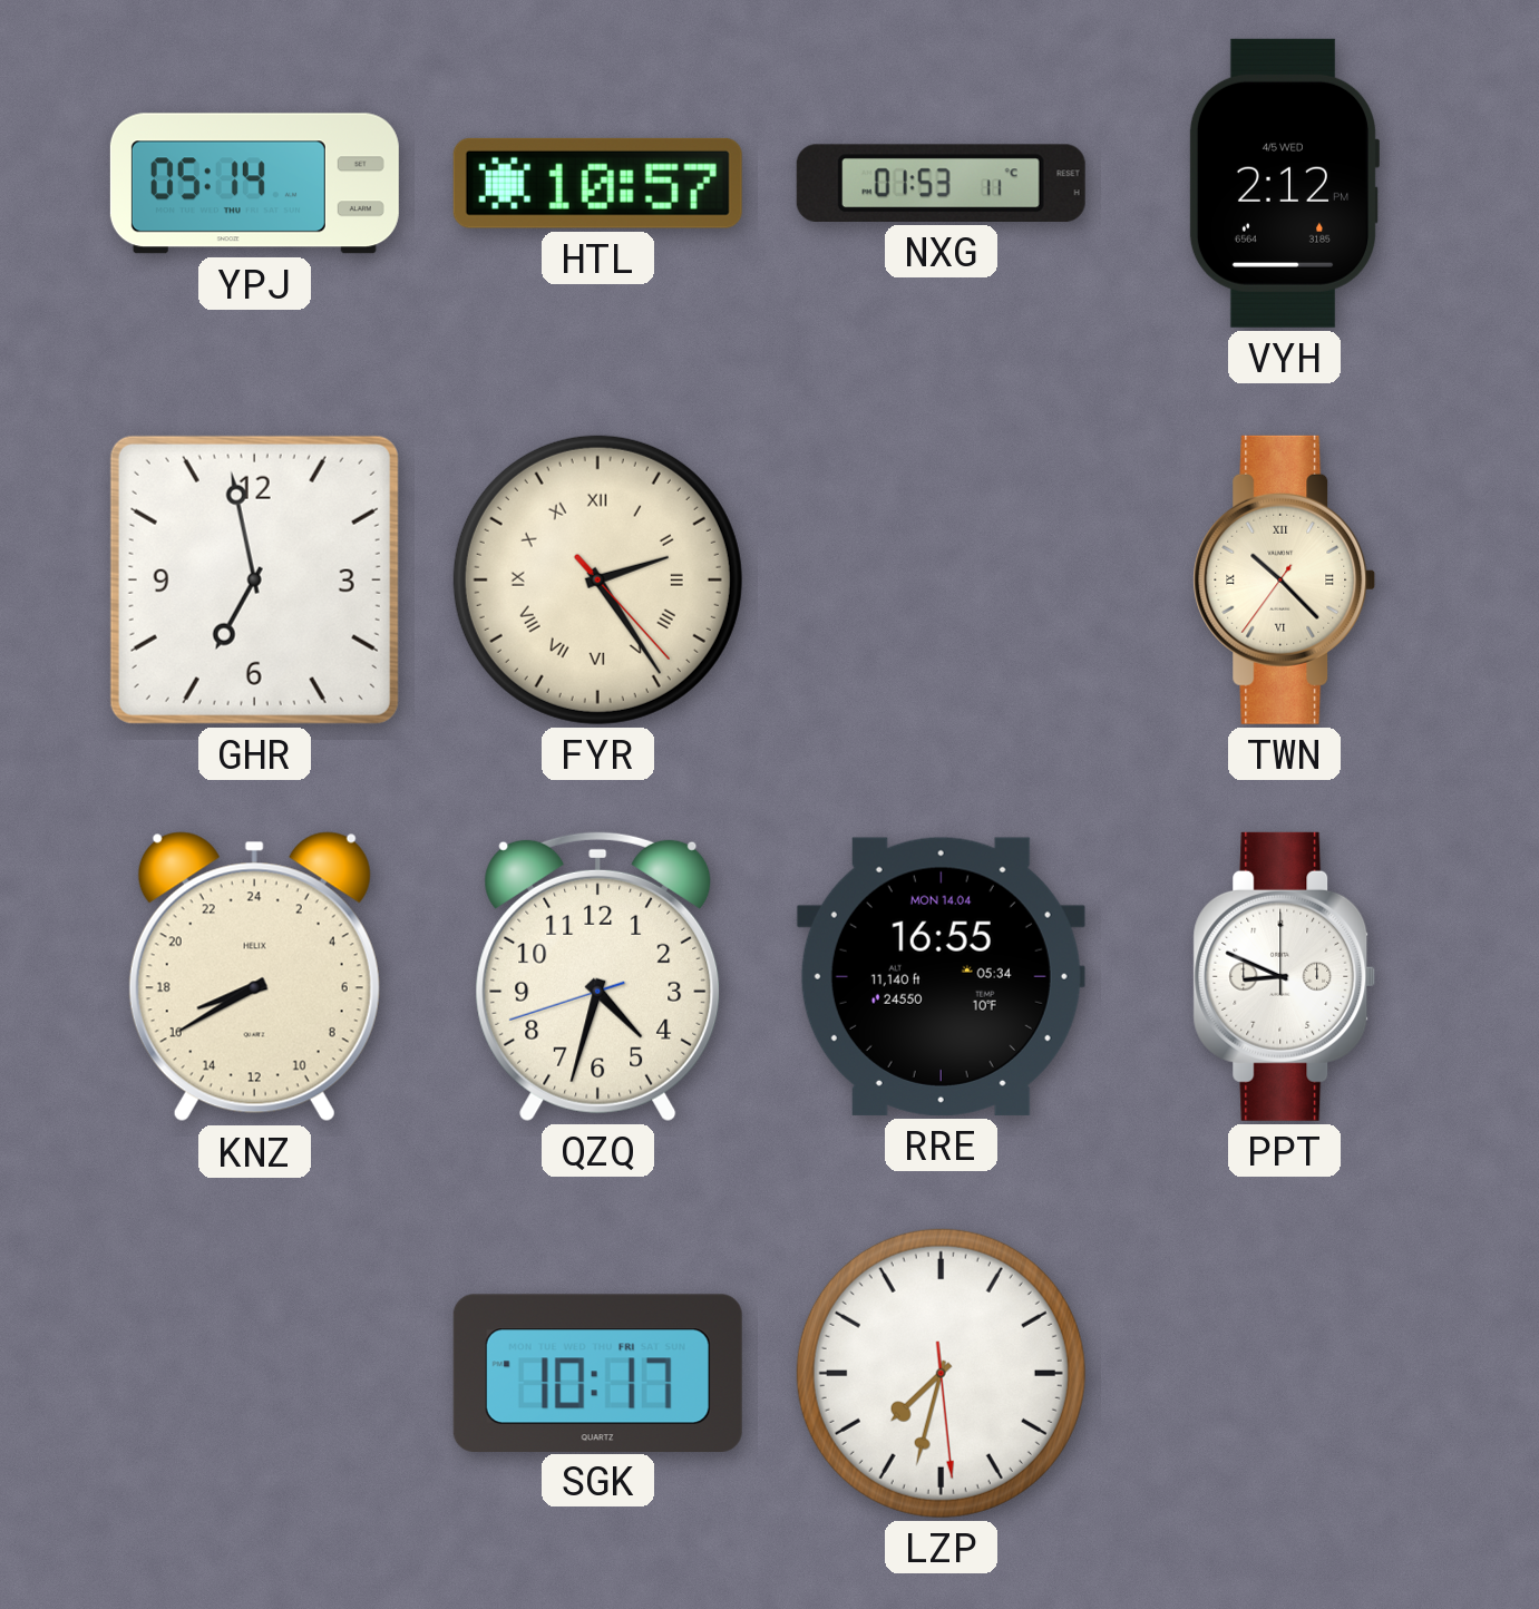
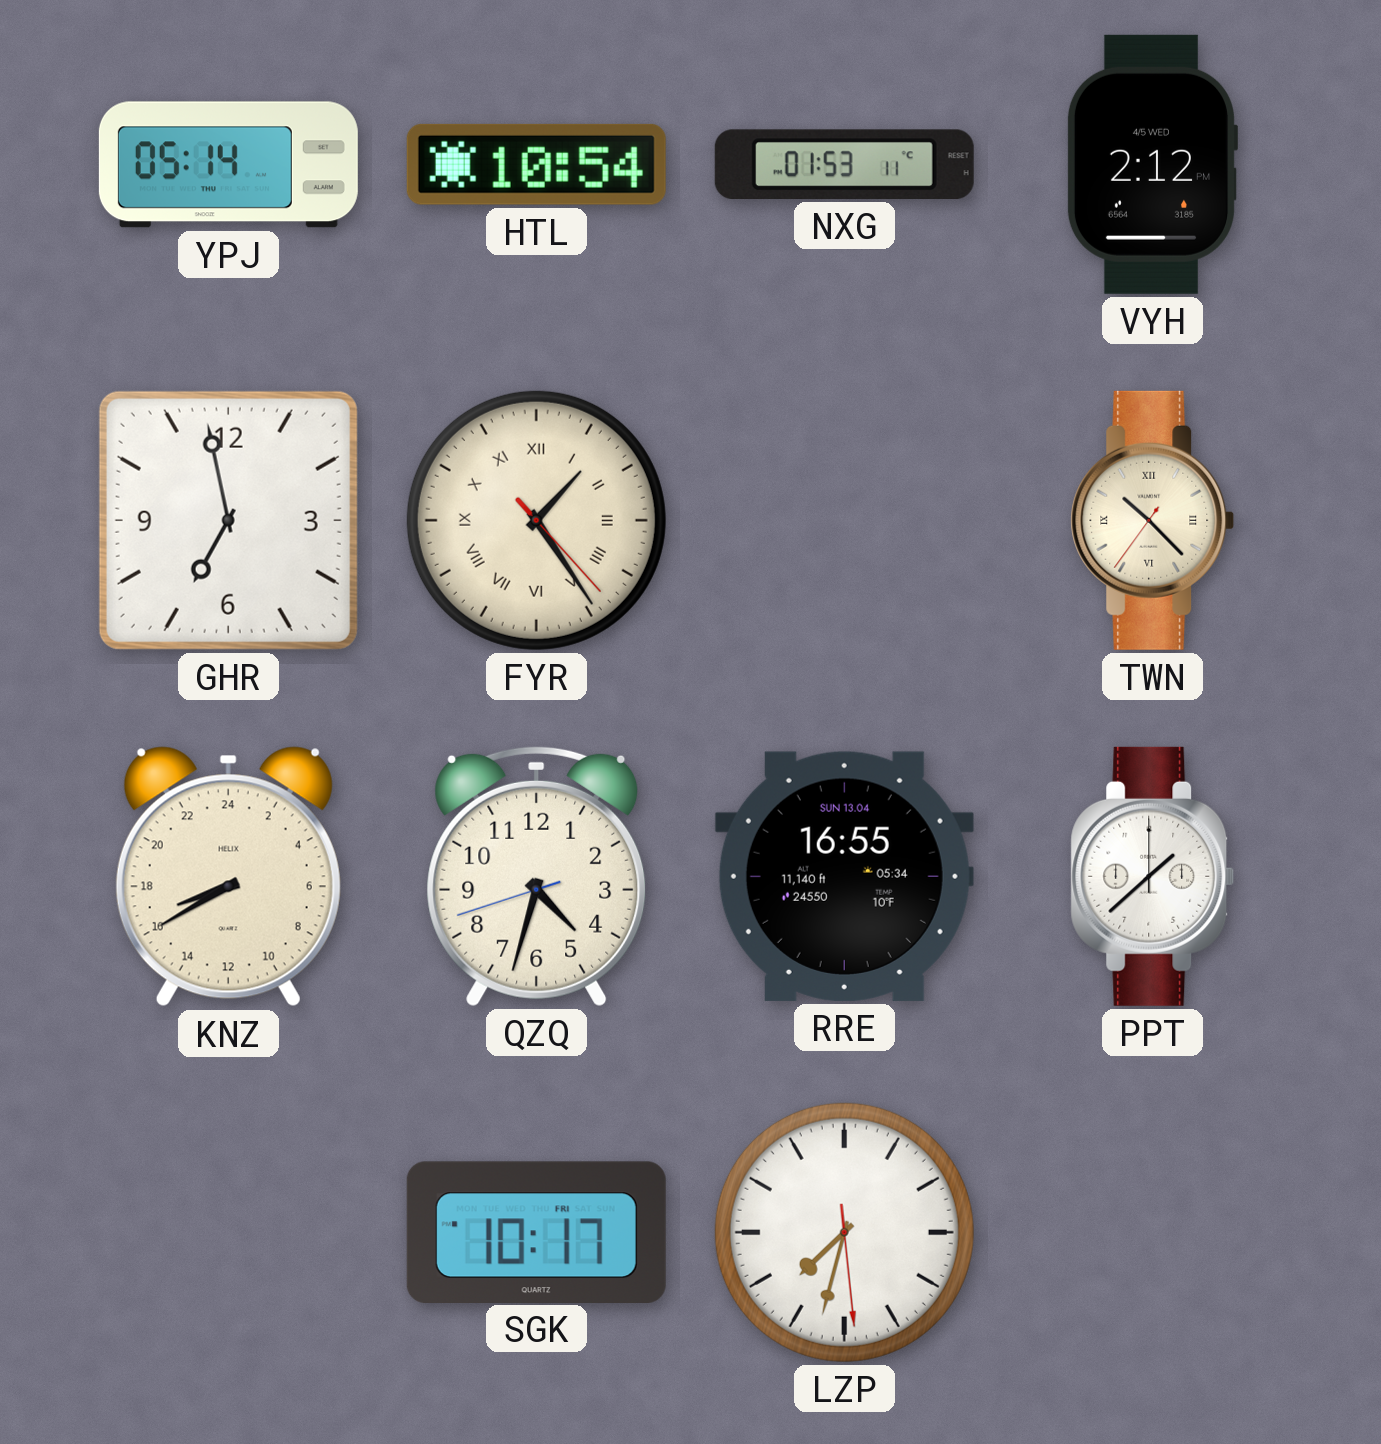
HTL: 10:57 -> 10:54
FYR: 2:24 -> 1:24
RRE date: MON 14.04 -> SUN 13.04
PPT: 8:49 -> 1:38
